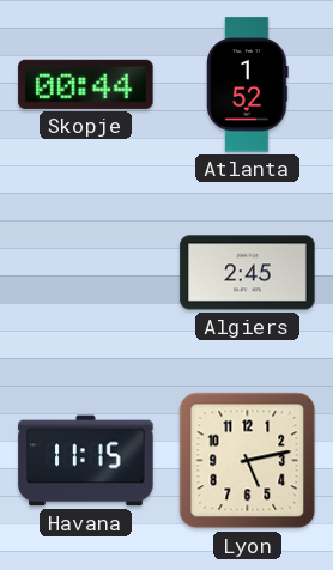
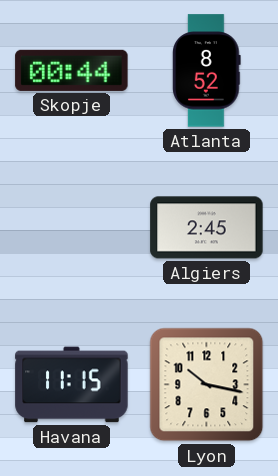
Atlanta: 1:52 -> 8:52
Lyon: 5:13 -> 10:17
